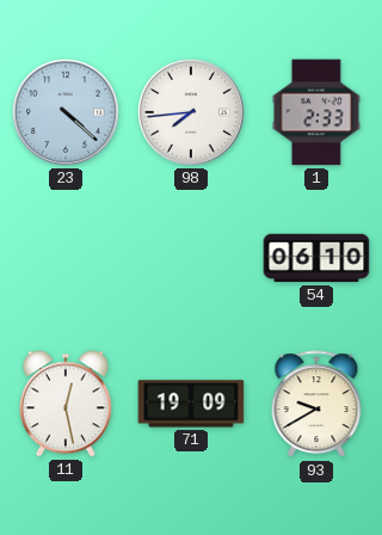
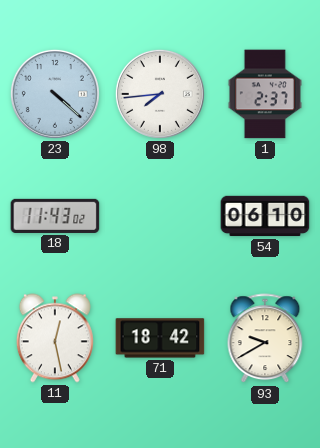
1: 2:33 -> 2:37
18: none -> 11:43
71: 19:09 -> 18:42
